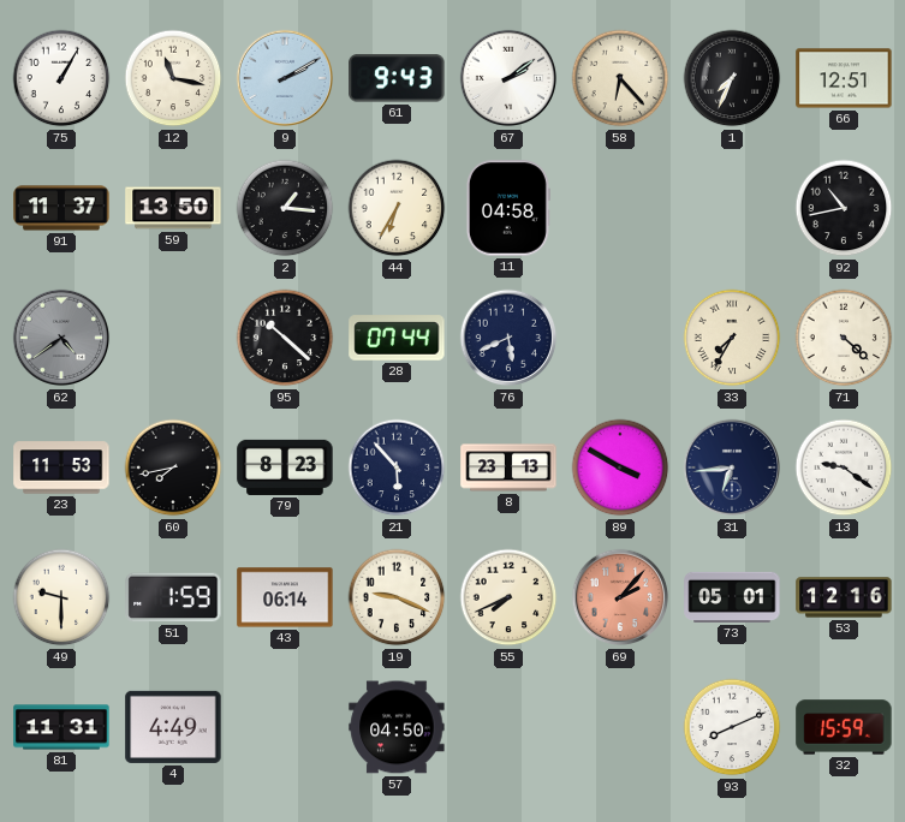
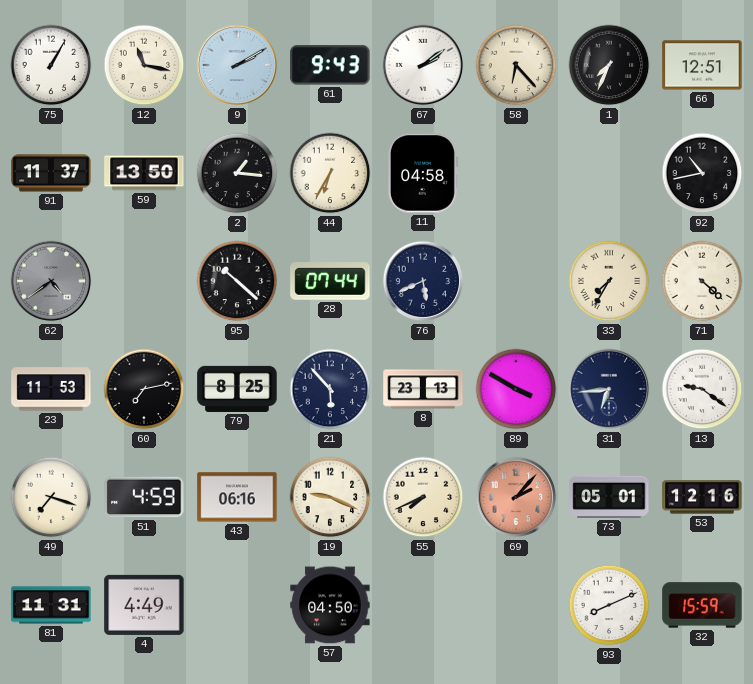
60: 7:43 -> 7:13
79: 8:23 -> 8:25
49: 9:30 -> 7:18
51: 1:59 -> 4:59
43: 06:14 -> 06:16
